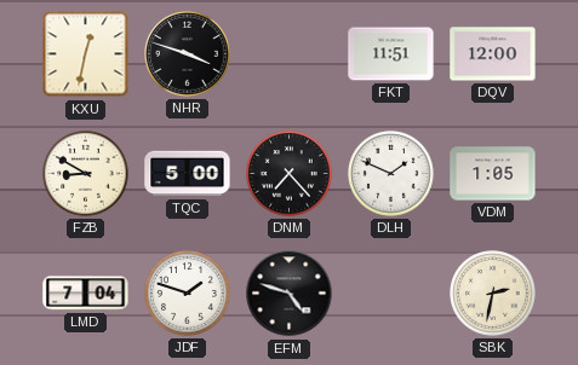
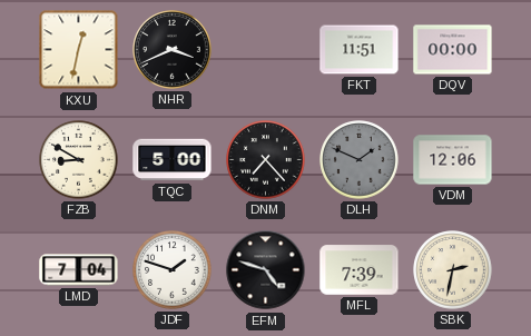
NHR: 3:48 -> 3:41
DQV: 12:00 -> 00:00
DLH dial: white -> grey
VDM: 1:05 -> 12:06
MFL: none -> 7:39
